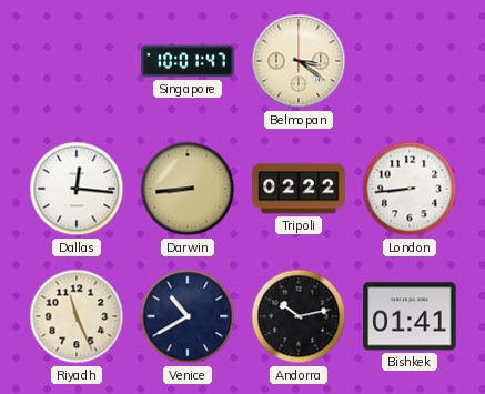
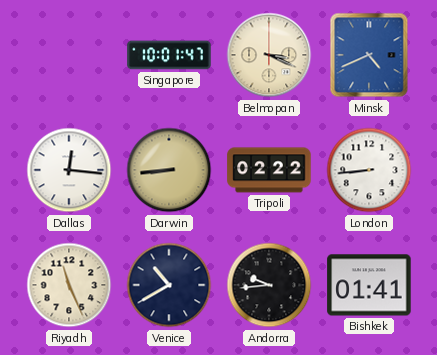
Belmopan: 3:21 -> 3:19
Minsk: none -> 4:41
Andorra: 10:13 -> 9:44
